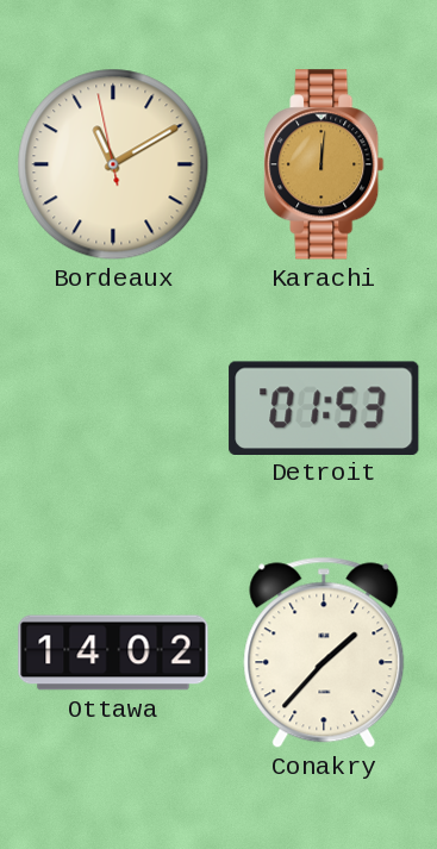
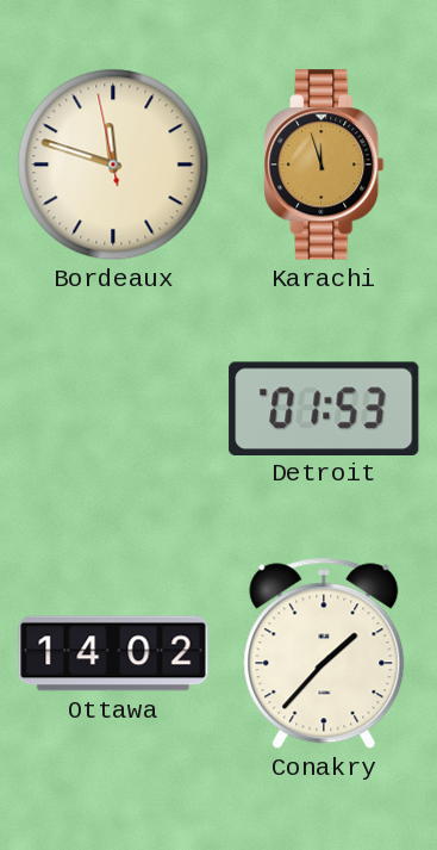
Bordeaux: 11:09 -> 11:47
Karachi: 12:01 -> 11:57
